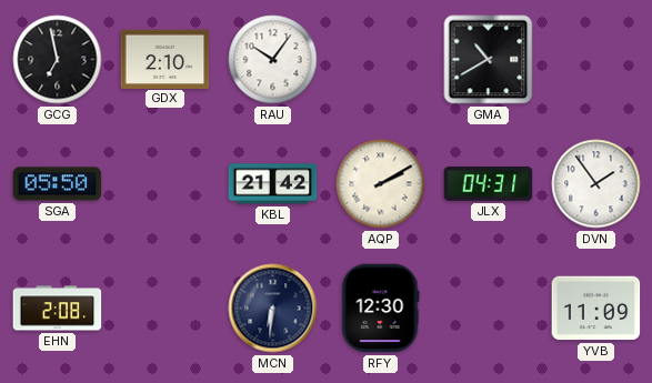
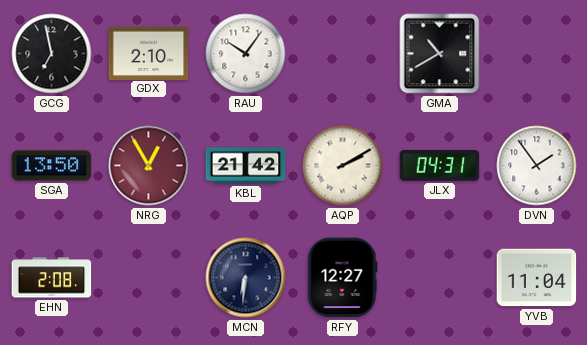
SGA: 05:50 -> 13:50
NRG: none -> 12:55
RFY: 12:30 -> 12:27
YVB: 11:09 -> 11:04
